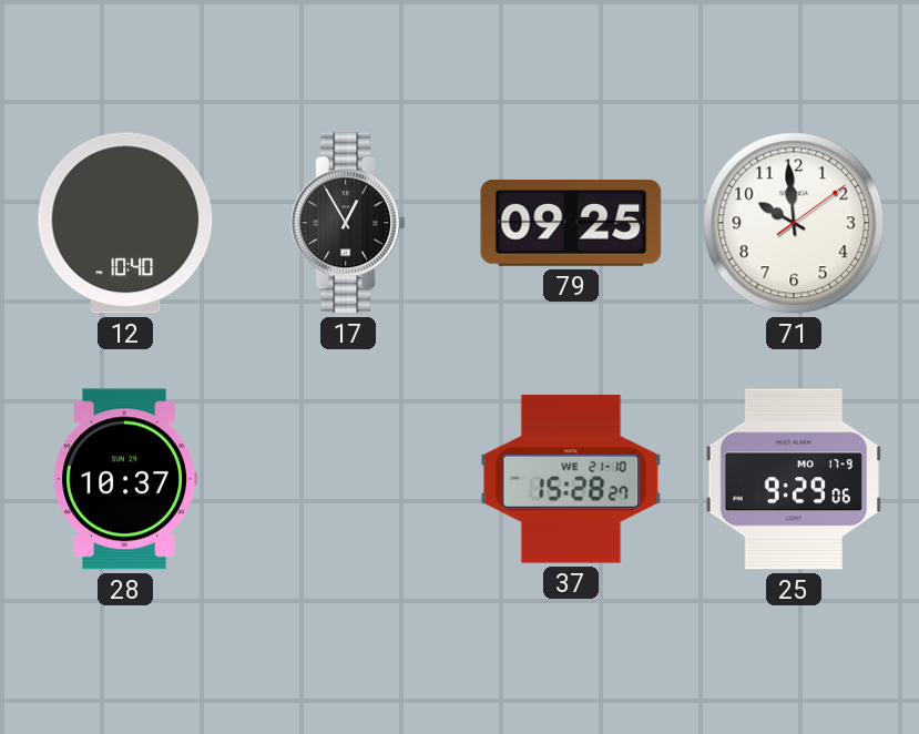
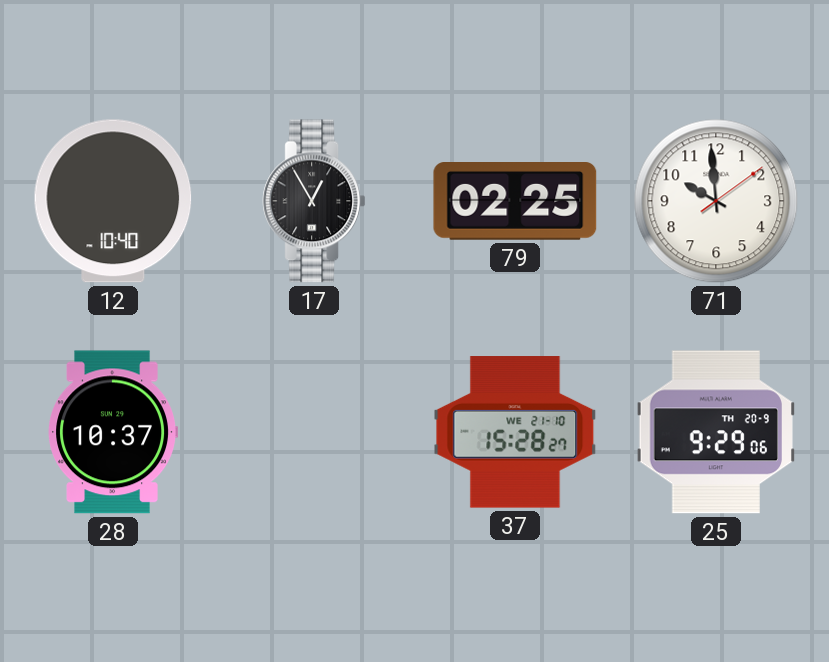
79: 09:25 -> 02:25
25 date: MO 17-9 -> TH 20-9
